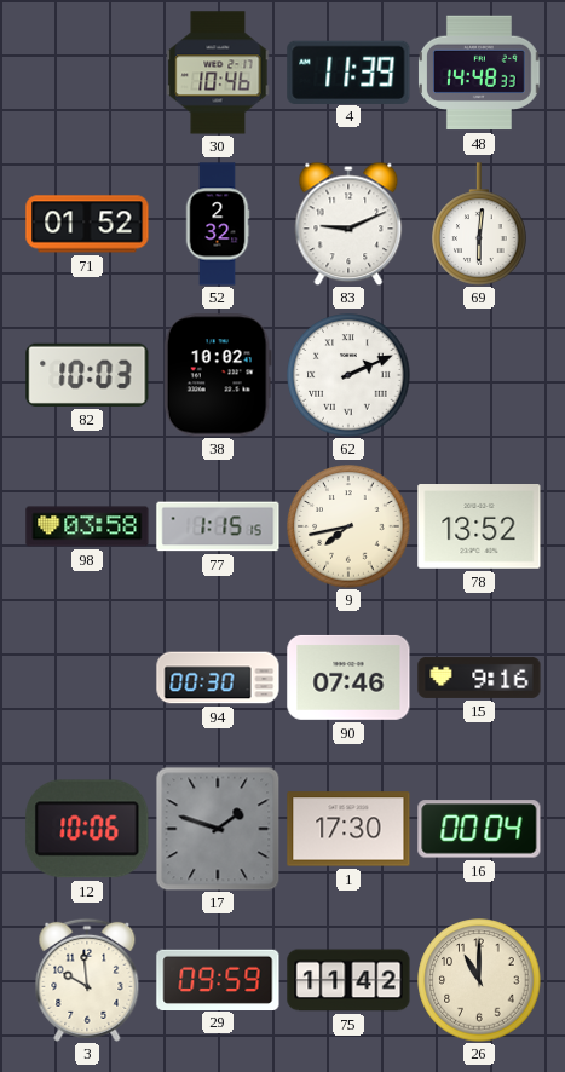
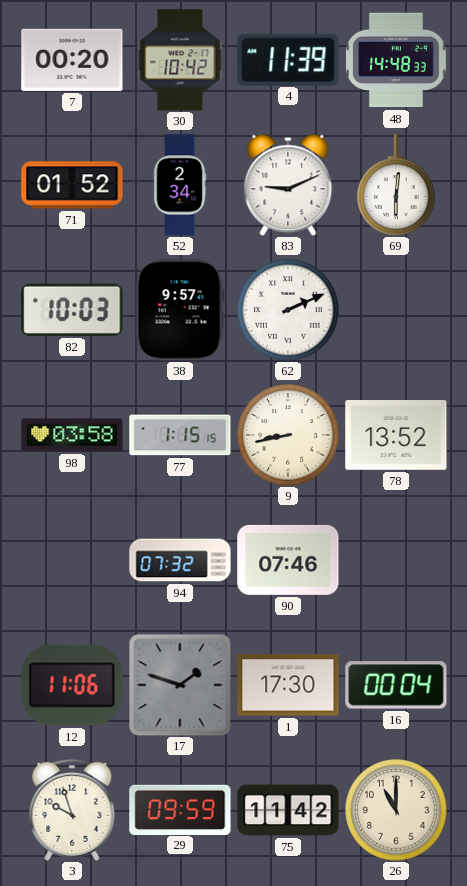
7: none -> 00:20
30: 10:46 -> 10:42
52: 2:32 -> 2:34
38: 10:02 -> 9:57
9: 7:43 -> 8:43
94: 00:30 -> 07:32
15: 9:16 -> none
12: 10:06 -> 11:06
3: 9:59 -> 9:57
